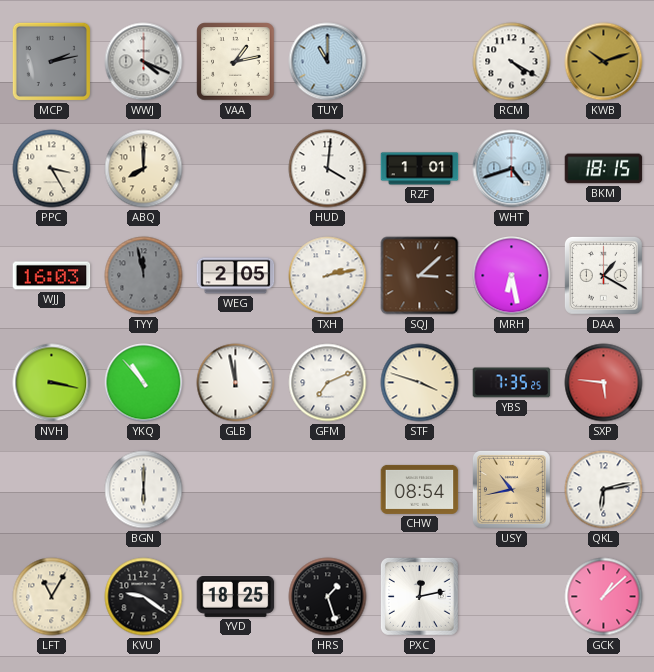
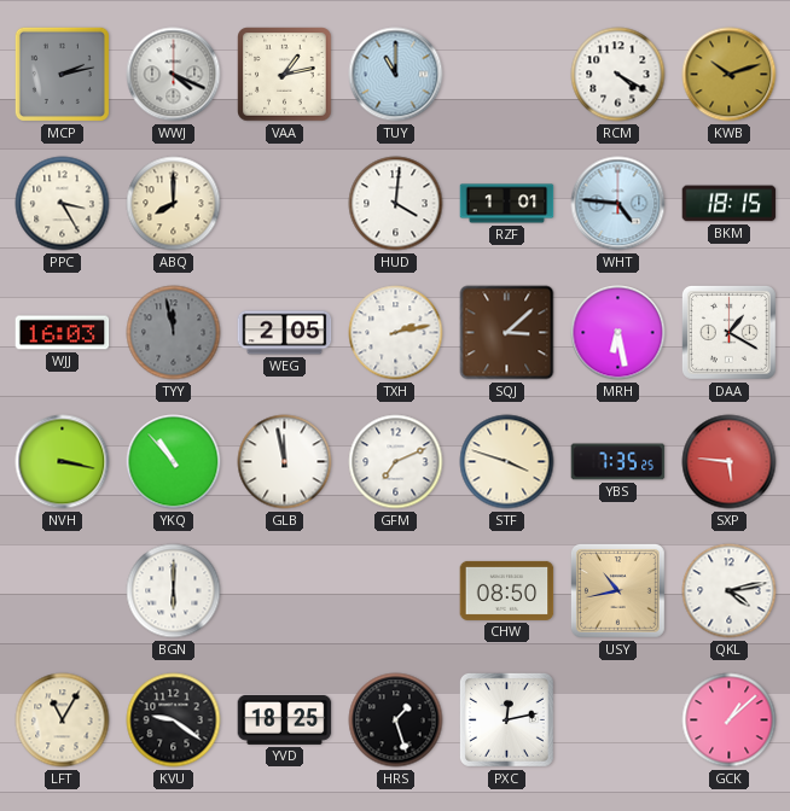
WHT: 4:42 -> 4:46
CHW: 08:54 -> 08:50
QKL: 6:13 -> 4:13
